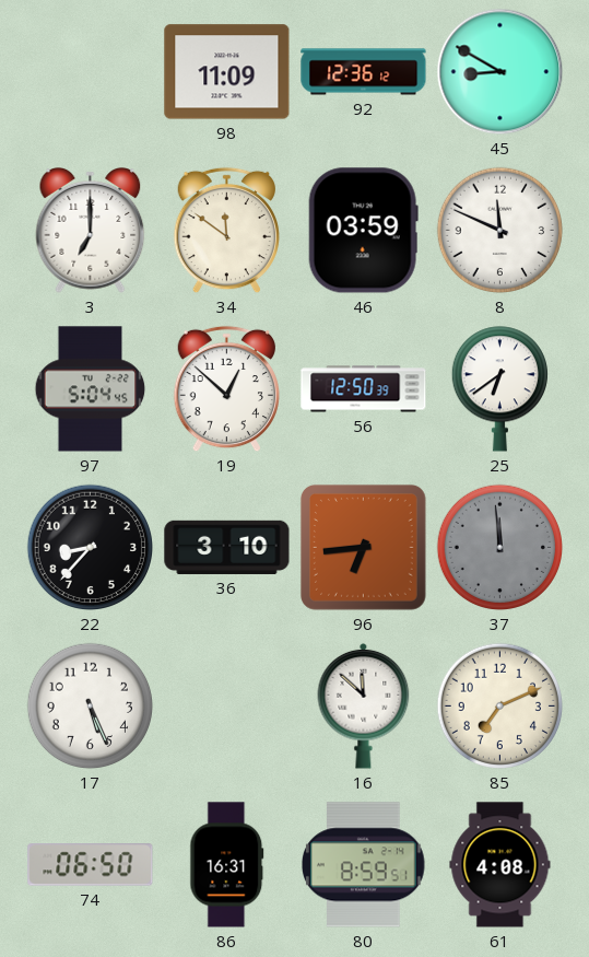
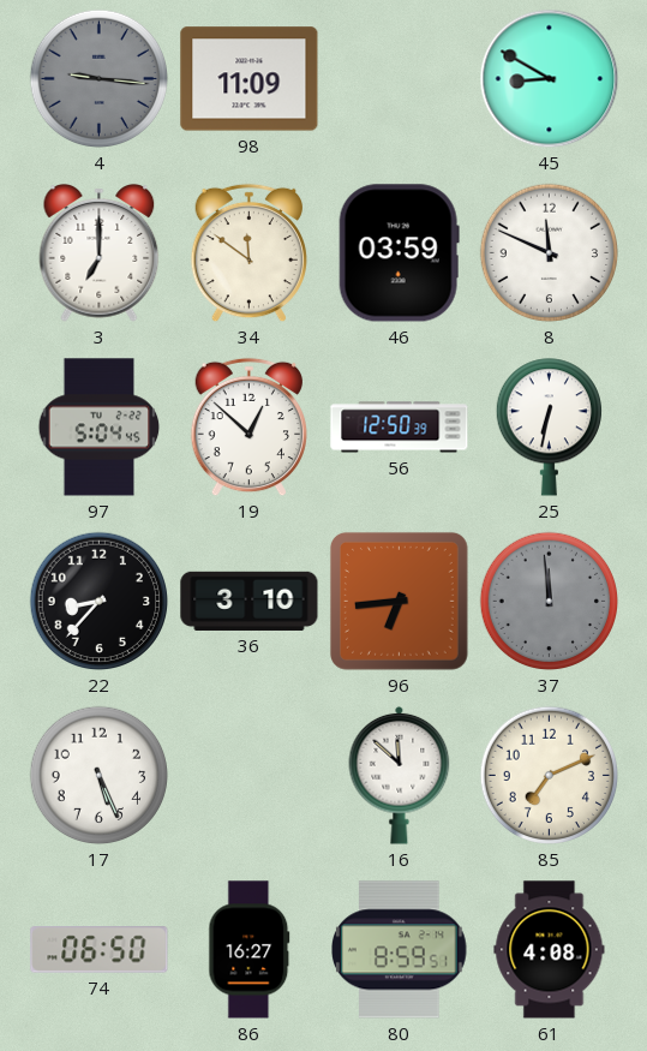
4: none -> 9:16
92: 12:36 -> none
25: 6:39 -> 6:32
86: 16:31 -> 16:27
